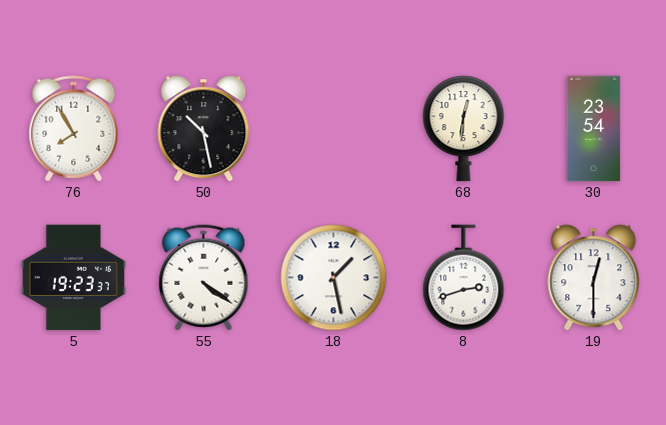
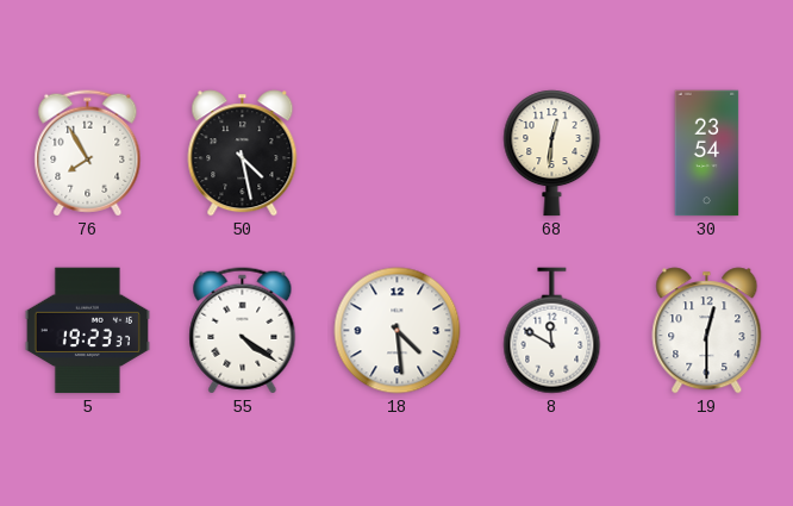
50: 10:28 -> 4:28
18: 1:28 -> 4:29
8: 2:42 -> 11:50
